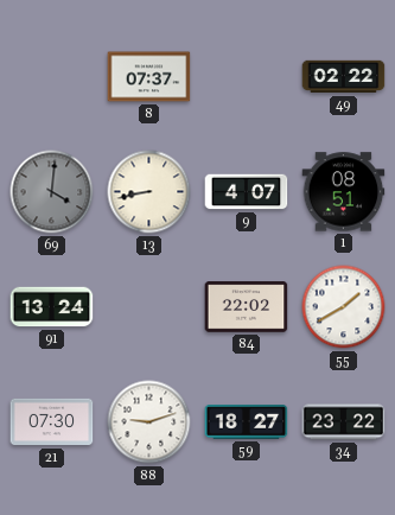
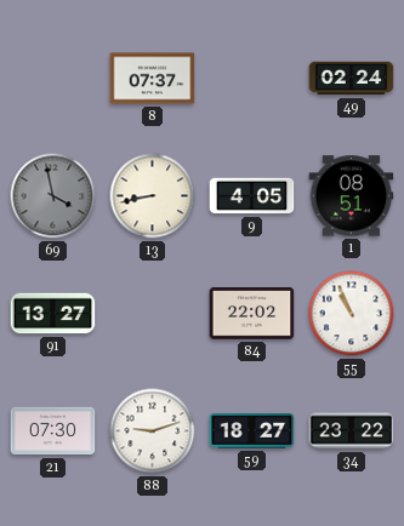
49: 02:22 -> 02:24
69: 4:01 -> 3:58
9: 4:07 -> 4:05
91: 13:24 -> 13:27
55: 1:40 -> 10:56
